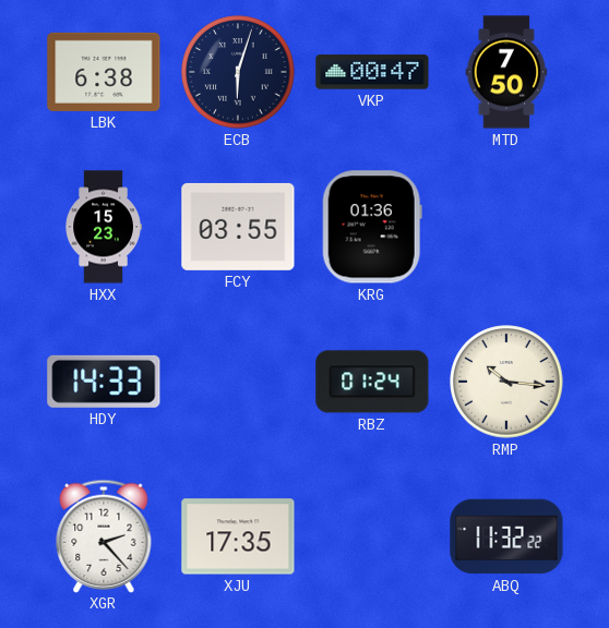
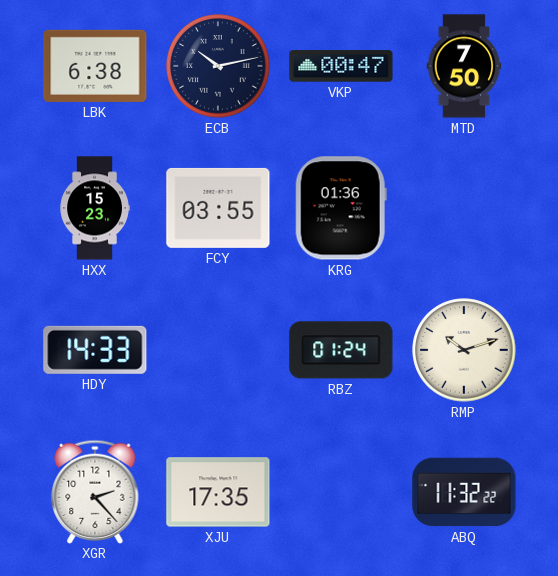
ECB: 6:03 -> 10:13
RMP: 10:16 -> 10:12
